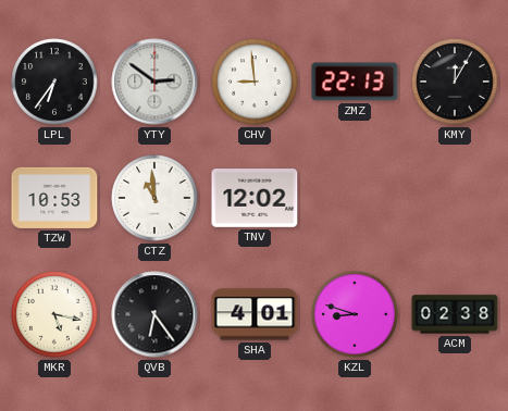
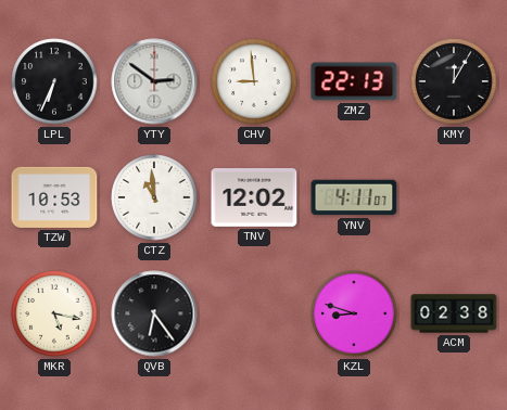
LPL: 6:36 -> 6:34
YNV: none -> 4:11
SHA: 4:01 -> none
